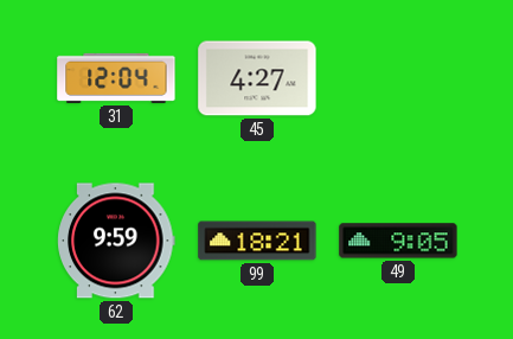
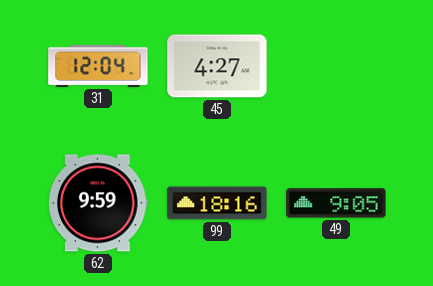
99: 18:21 -> 18:16
